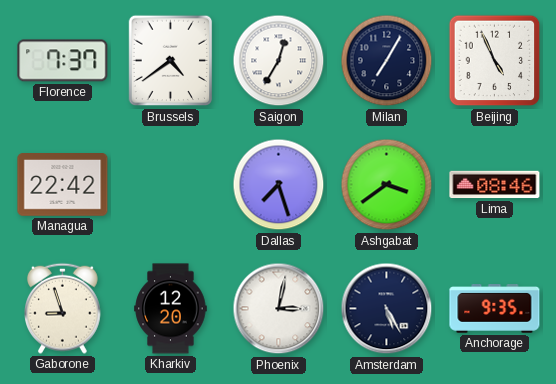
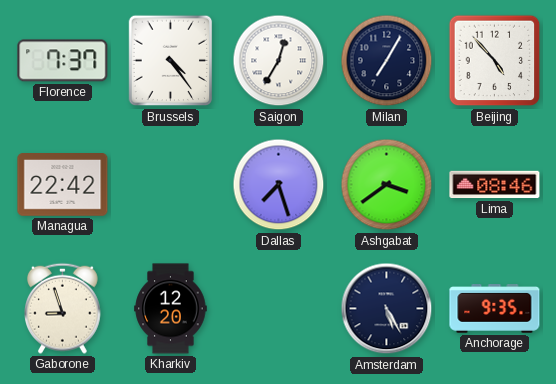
Brussels: 4:39 -> 4:24
Beijing: 4:56 -> 4:53
Phoenix: 3:02 -> none
